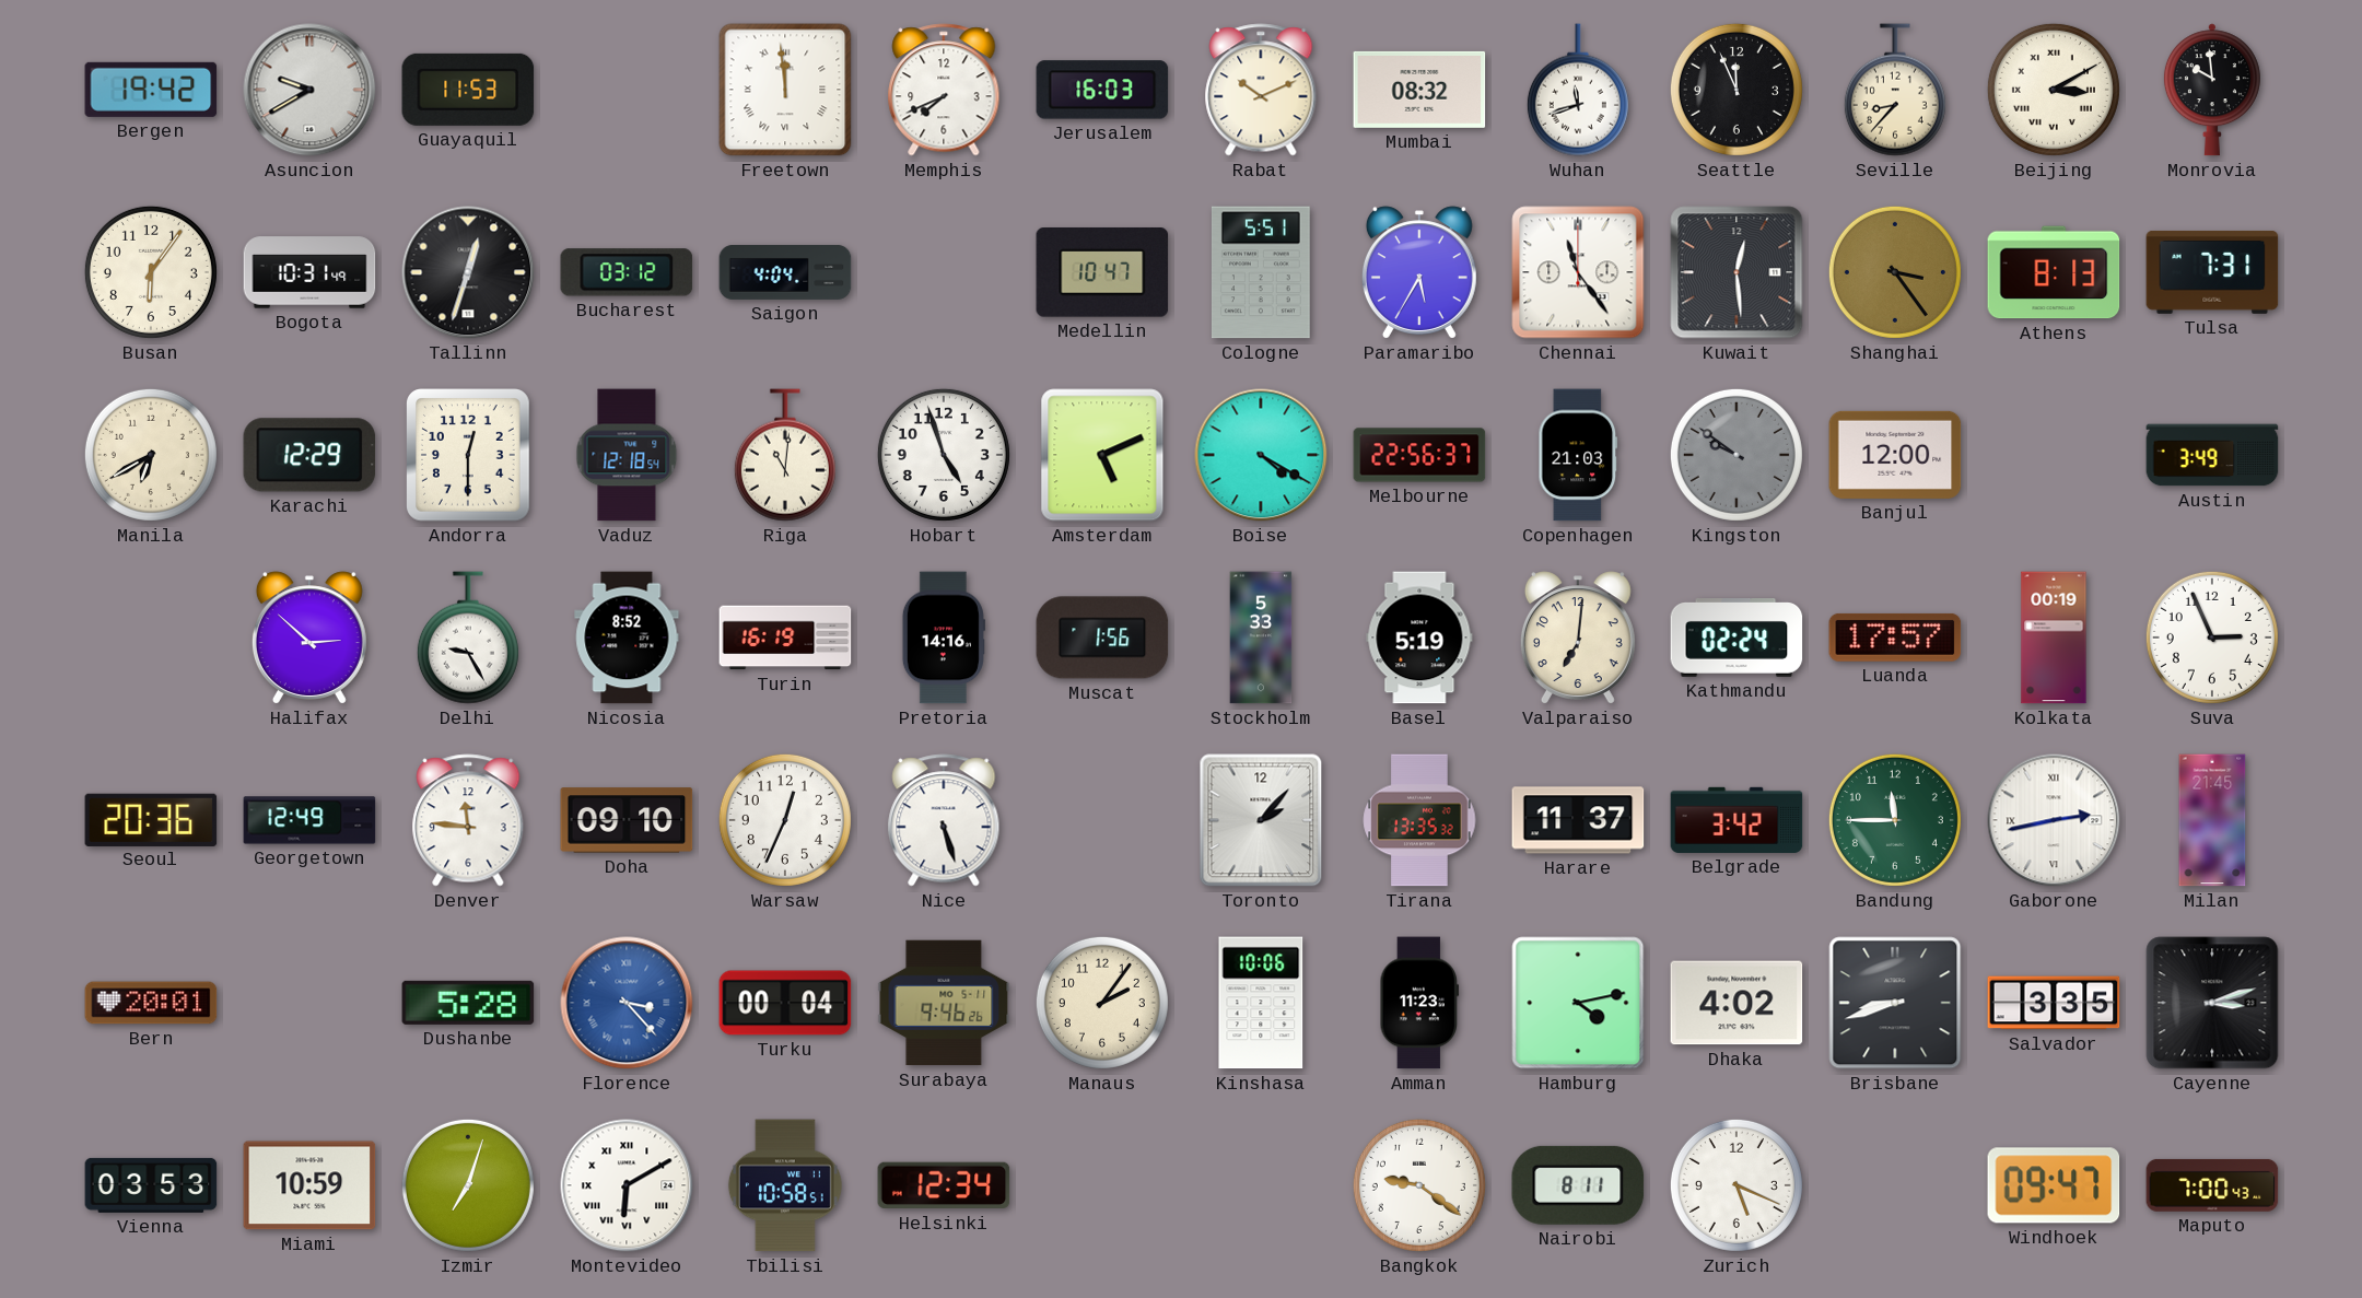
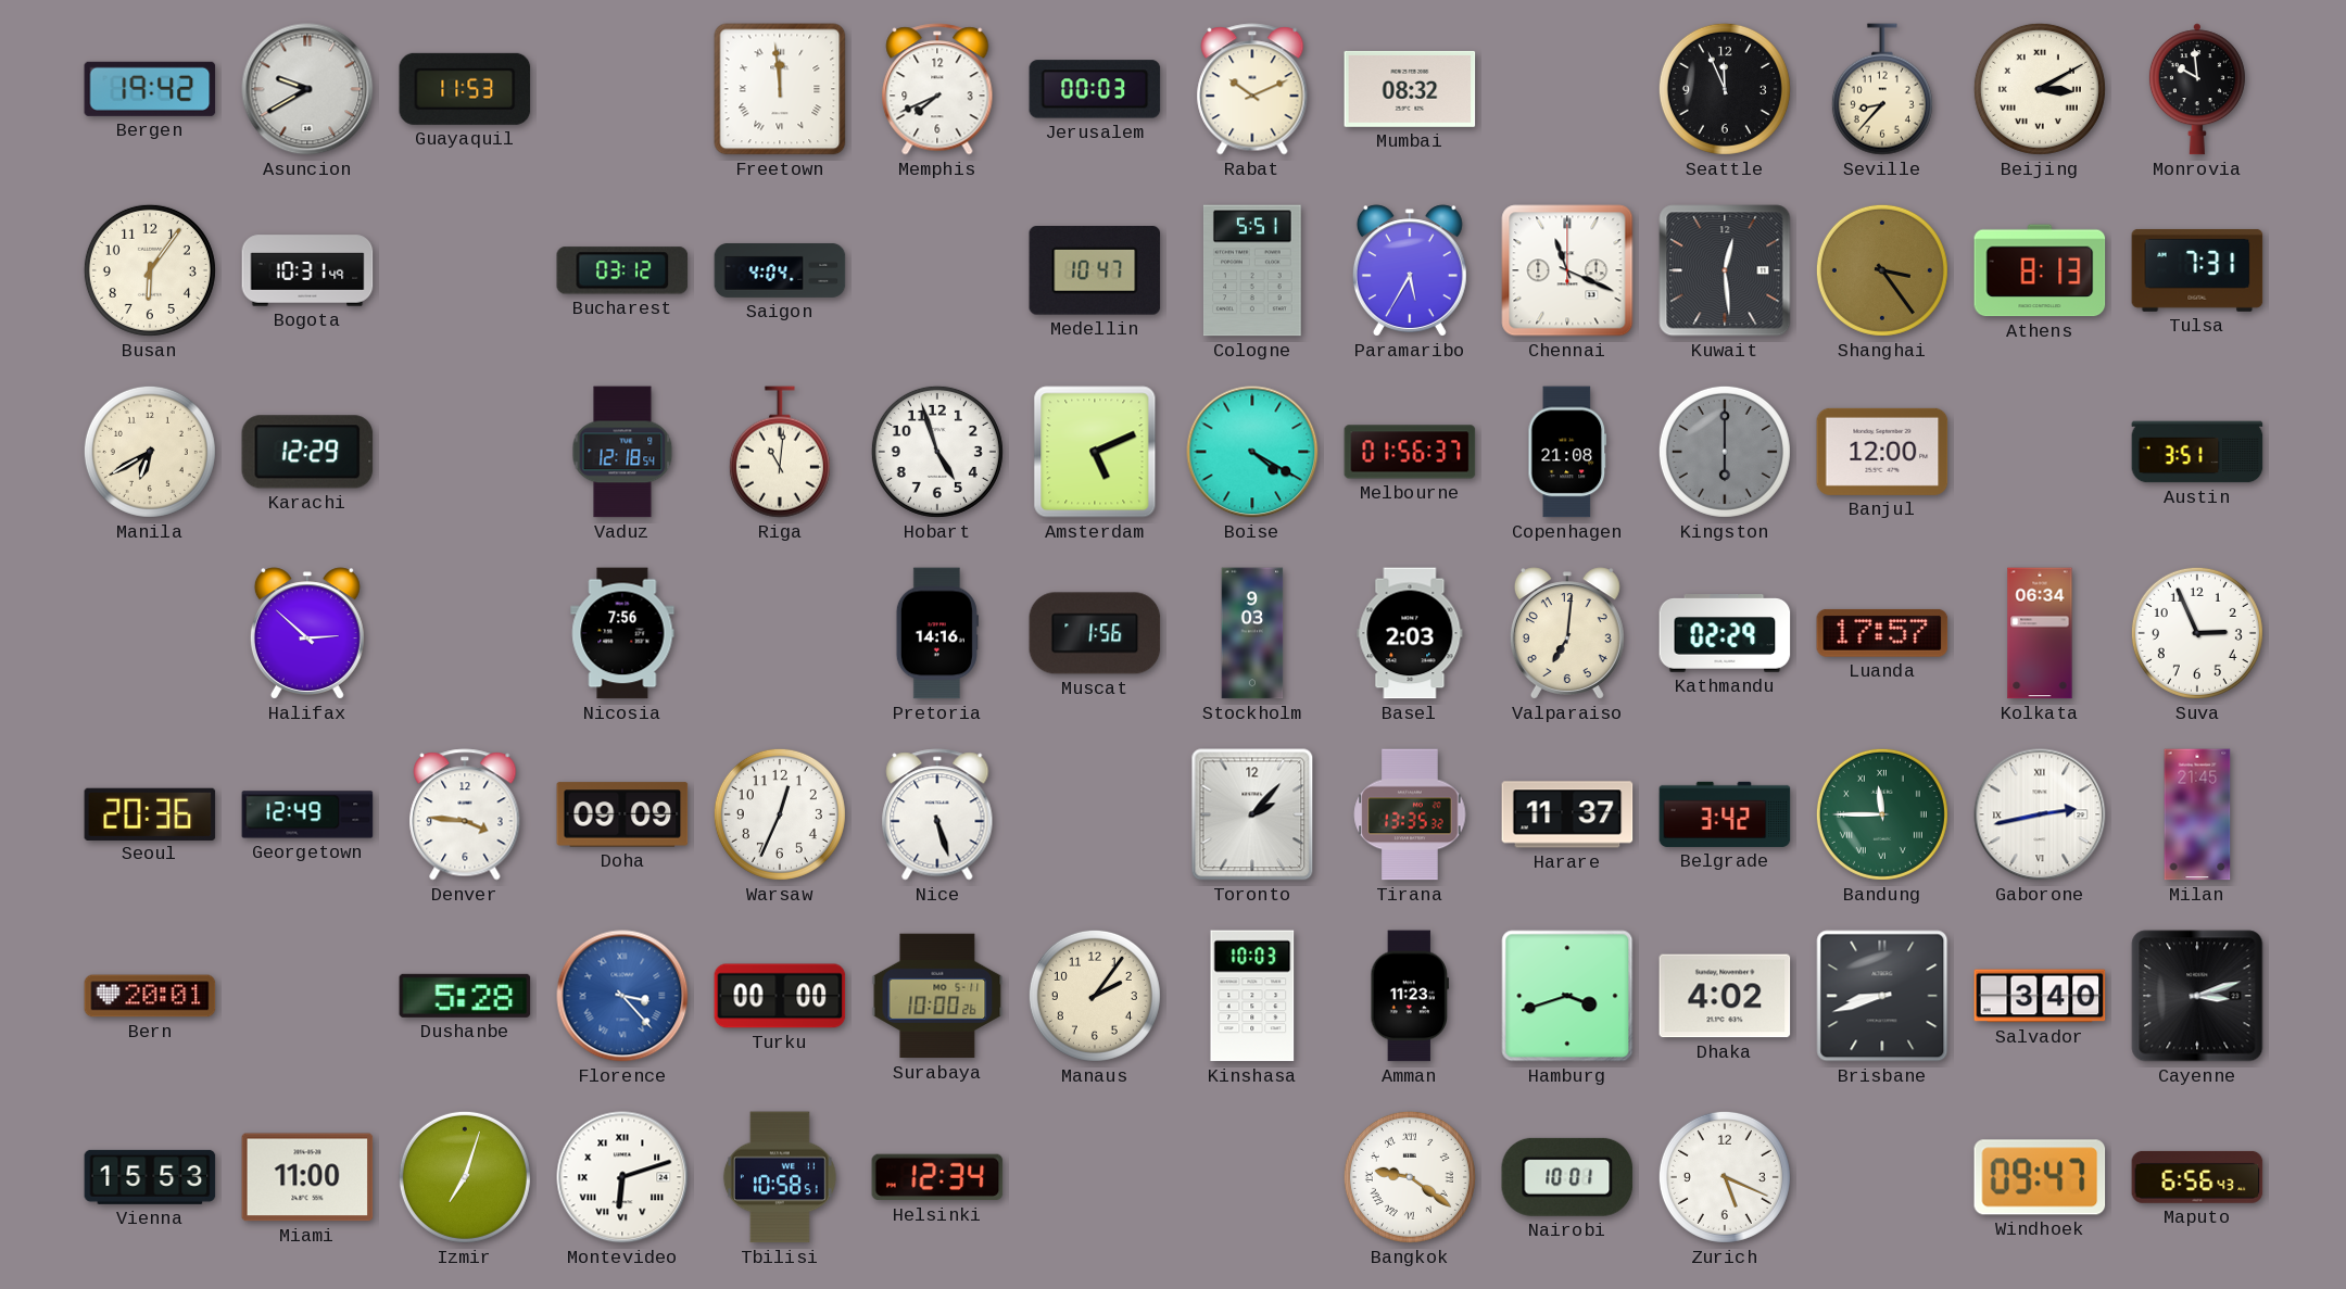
Jerusalem: 16:03 -> 00:03
Wuhan: 11:42 -> none
Tallinn: 12:33 -> none
Chennai: 11:24 -> 11:19
Andorra: 12:30 -> none
Melbourne: 22:56 -> 01:56
Copenhagen: 21:03 -> 21:08
Kingston: 9:51 -> 6:00
Austin: 3:49 -> 3:51
Delhi: 9:25 -> none
Nicosia: 8:52 -> 7:56
Turin: 16:19 -> none
Stockholm: 5:33 -> 9:03
Basel: 5:19 -> 2:03
Kathmandu: 02:24 -> 02:29
Kolkata: 00:19 -> 06:34
Denver: 11:46 -> 3:46
Doha: 09:10 -> 09:09
Bandung numerals: Arabic -> Roman
Turku: 00:04 -> 00:00
Surabaya: 9:46 -> 10:00
Kinshasa: 10:06 -> 10:03
Hamburg: 4:13 -> 3:42
Salvador: 3:35 -> 3:40
Vienna: 03:53 -> 15:53
Miami: 10:59 -> 11:00
Montevideo: 6:10 -> 6:12
Bangkok numerals: Arabic -> Roman
Nairobi: 8:11 -> 10:01
Maputo: 7:00 -> 6:56
